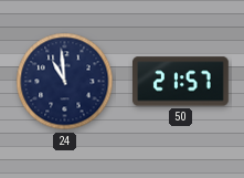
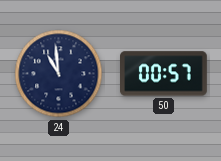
50: 21:57 -> 00:57
